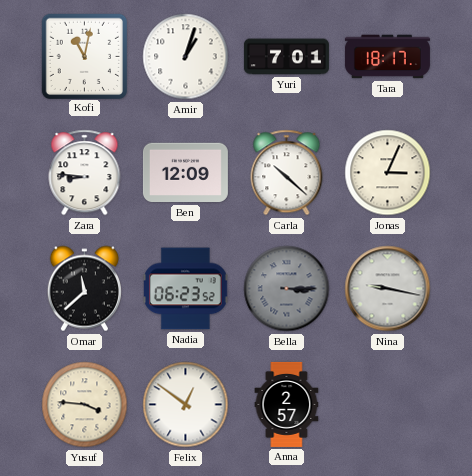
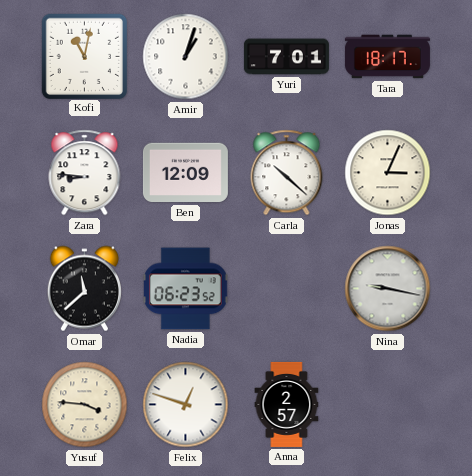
Bella: 3:15 -> none
Felix: 12:51 -> 12:48
